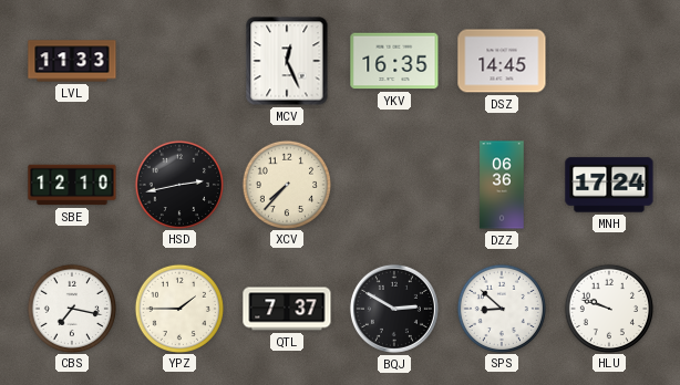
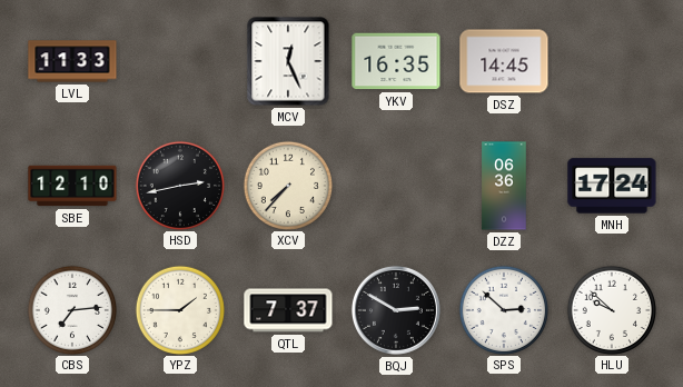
CBS: 7:17 -> 7:14
SPS: 8:52 -> 2:52
HLU: 9:48 -> 9:52
